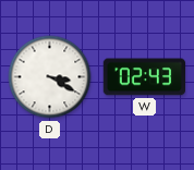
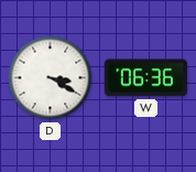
W: 02:43 -> 06:36
